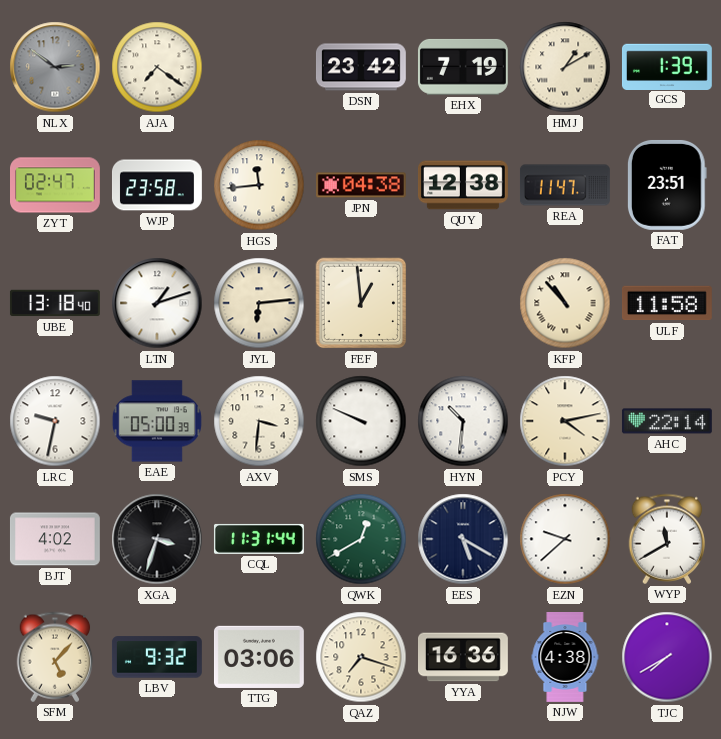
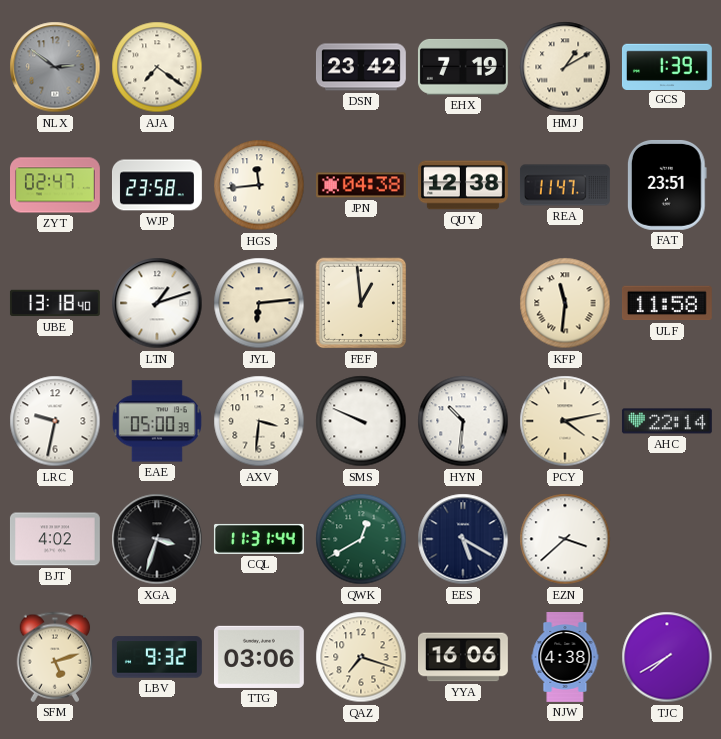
KFP: 10:53 -> 11:31
EZN: 9:38 -> 3:38
WYP: 11:40 -> none
SFM: 5:07 -> 5:12
YYA: 16:36 -> 16:06
